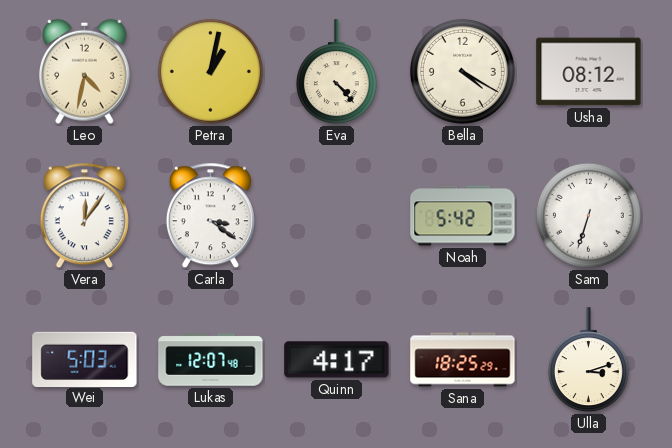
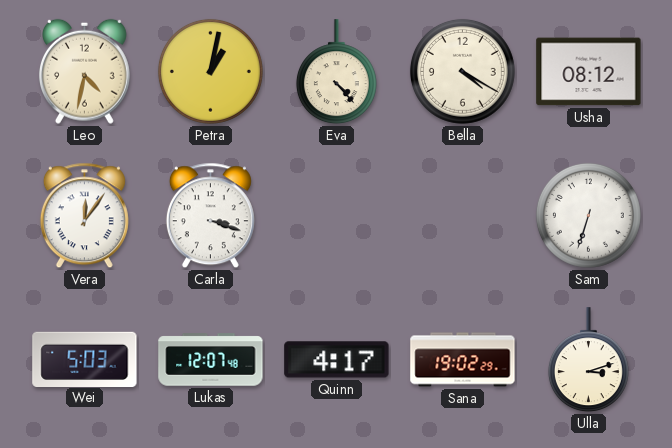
Carla: 3:21 -> 3:18
Noah: 5:42 -> none
Sana: 18:25 -> 19:02
